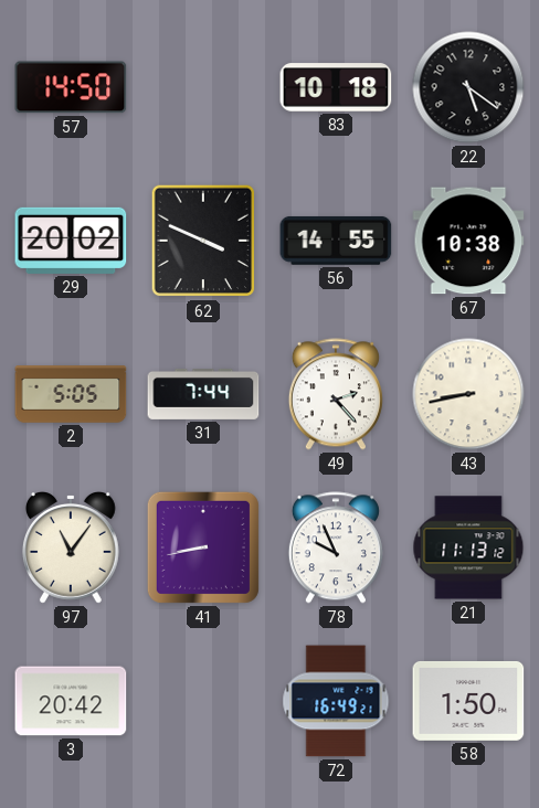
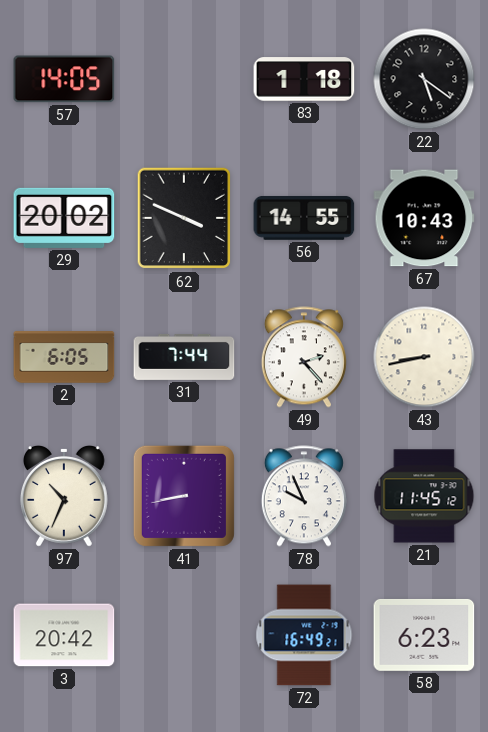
57: 14:50 -> 14:05
83: 10:18 -> 1:18
67: 10:38 -> 10:43
2: 5:05 -> 6:05
97: 11:06 -> 10:34
21: 11:13 -> 11:45
58: 1:50 -> 6:23
